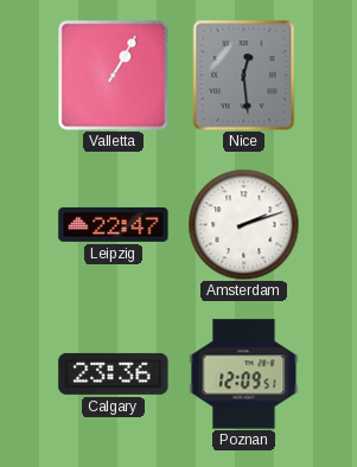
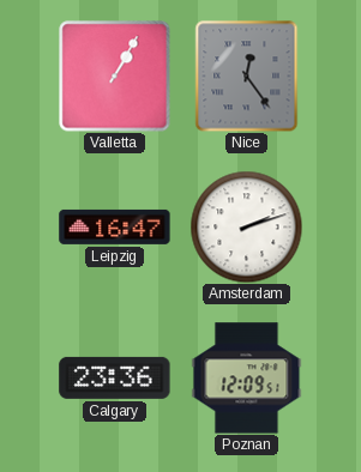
Nice: 12:29 -> 12:24
Leipzig: 22:47 -> 16:47
